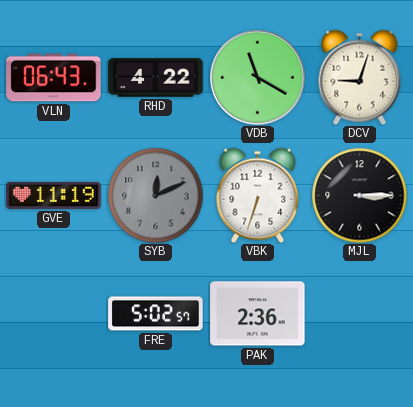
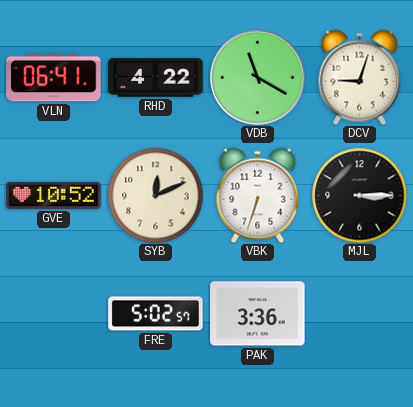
VLN: 06:43 -> 06:41
GVE: 11:19 -> 10:52
SYB dial: grey -> cream
PAK: 2:36 -> 3:36
